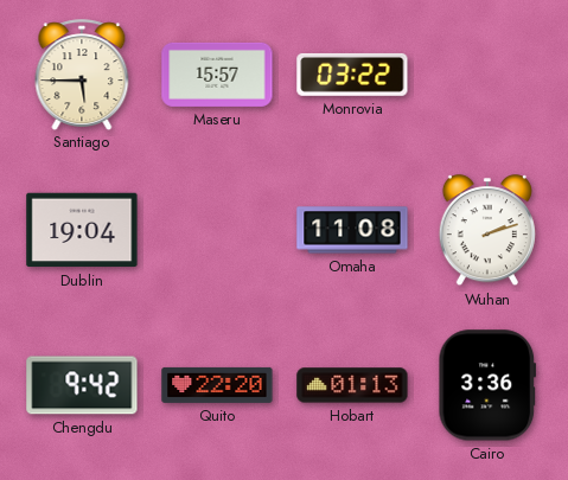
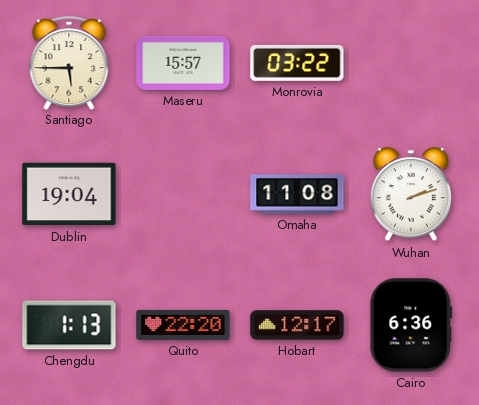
Chengdu: 9:42 -> 1:13
Hobart: 01:13 -> 12:17
Cairo: 3:36 -> 6:36
